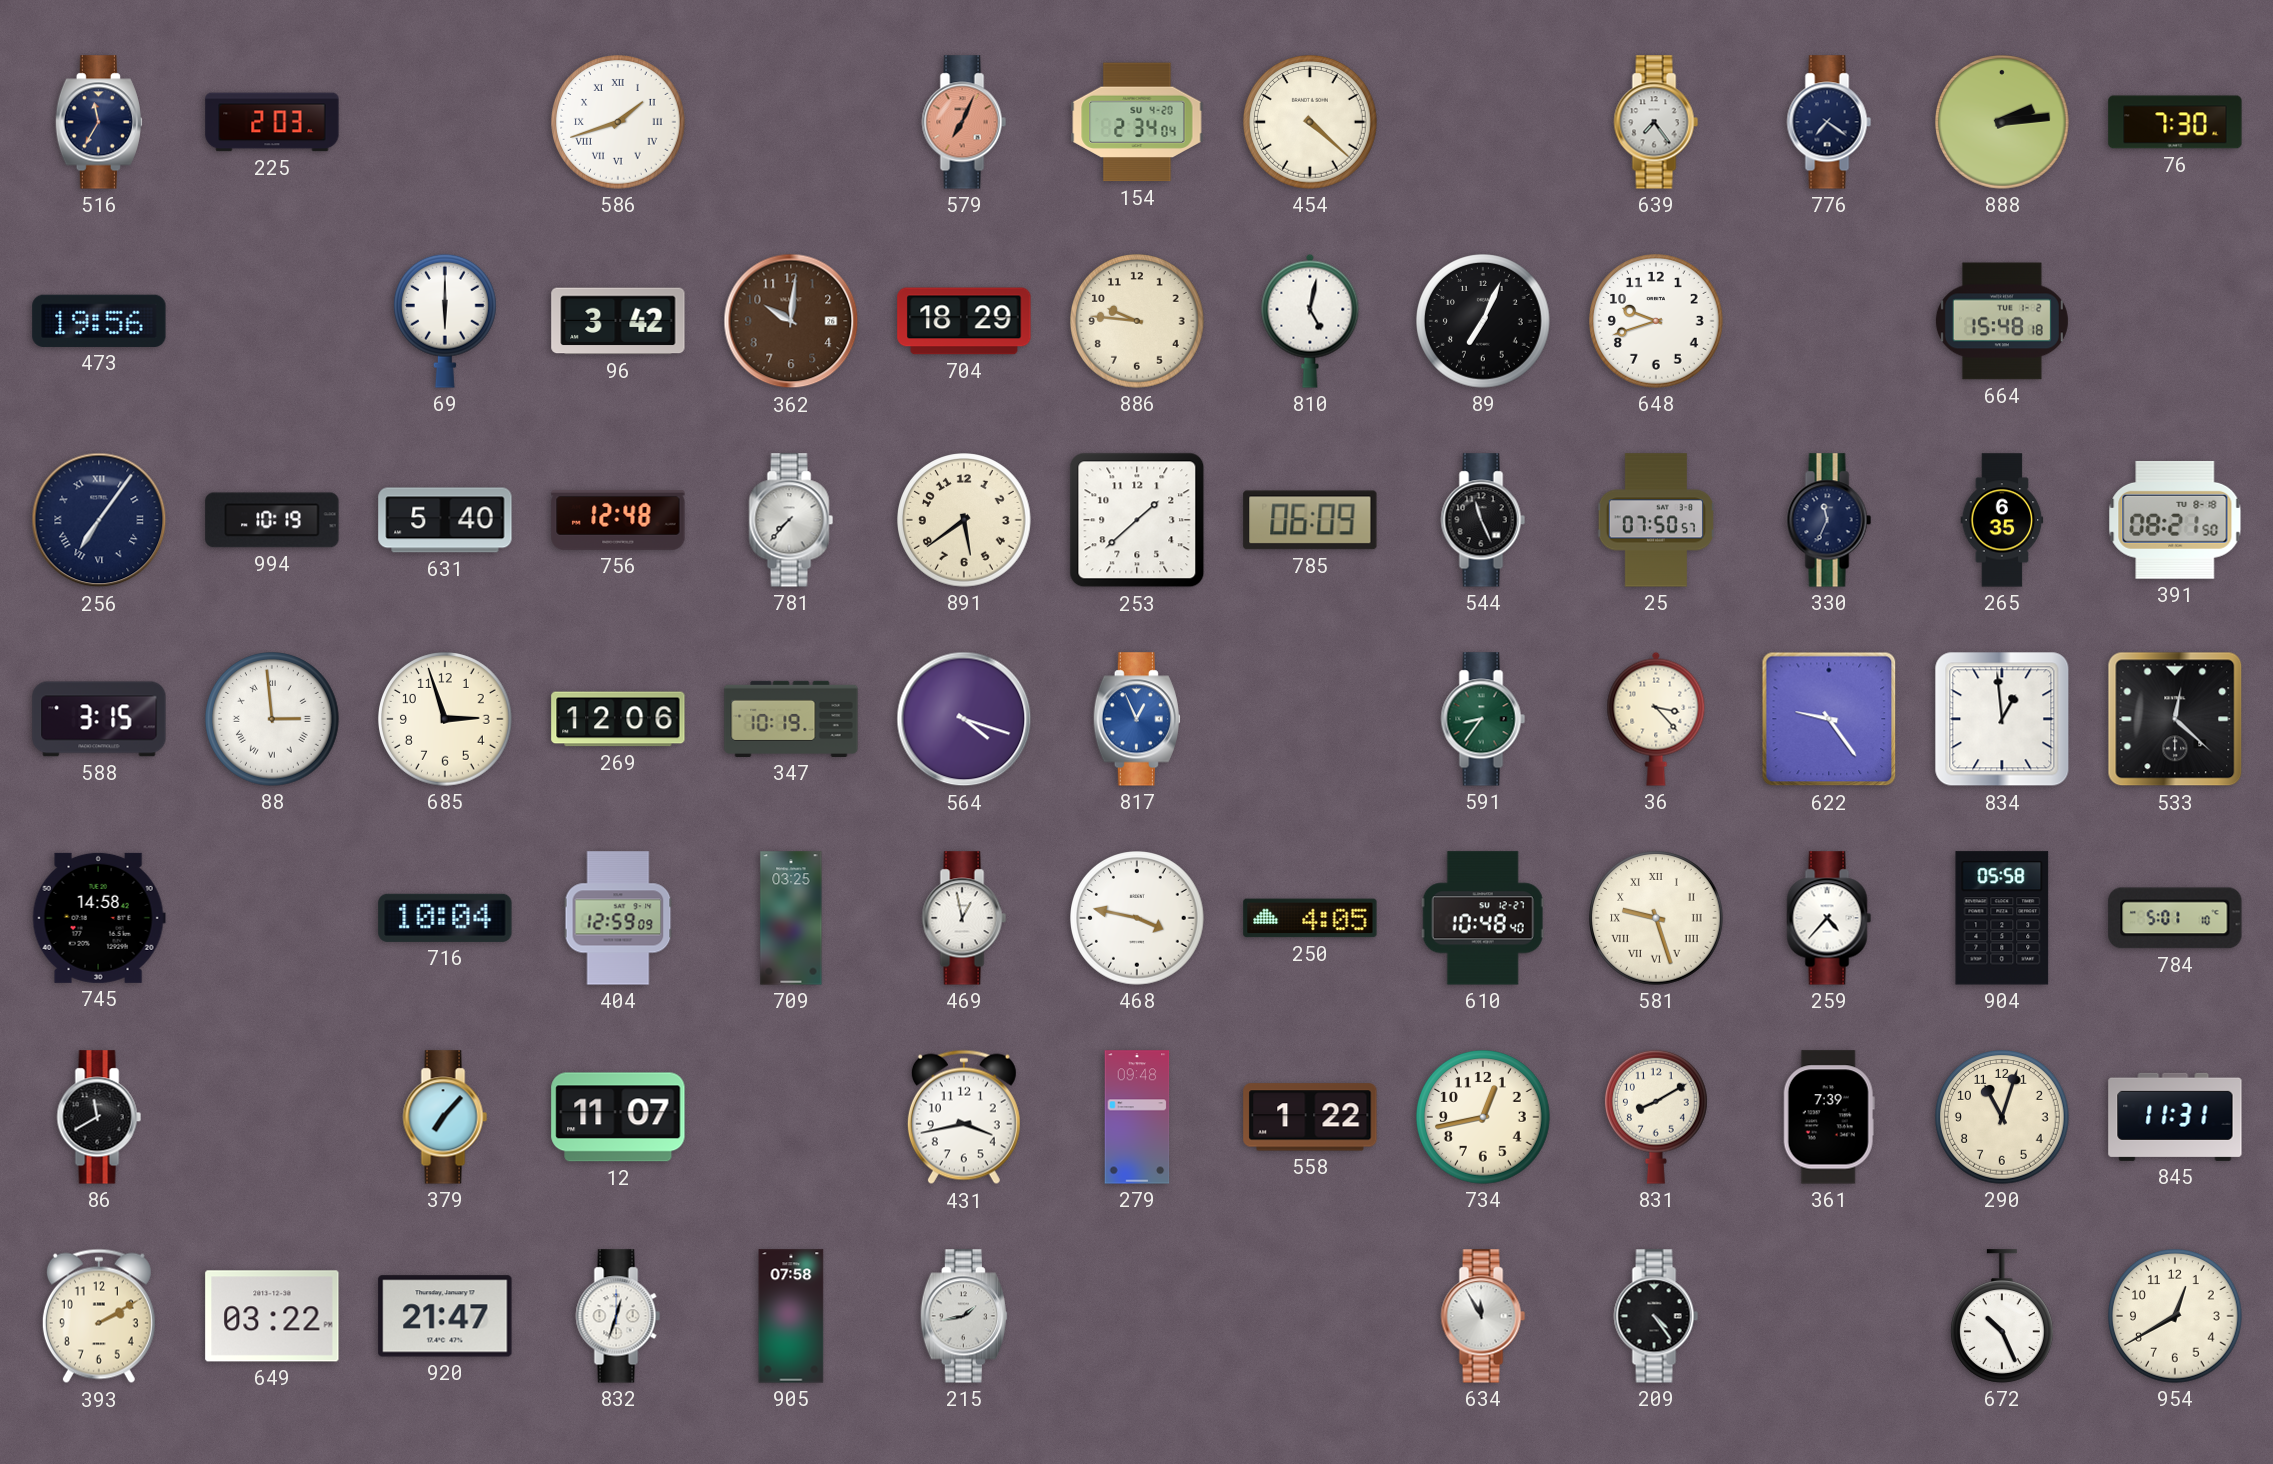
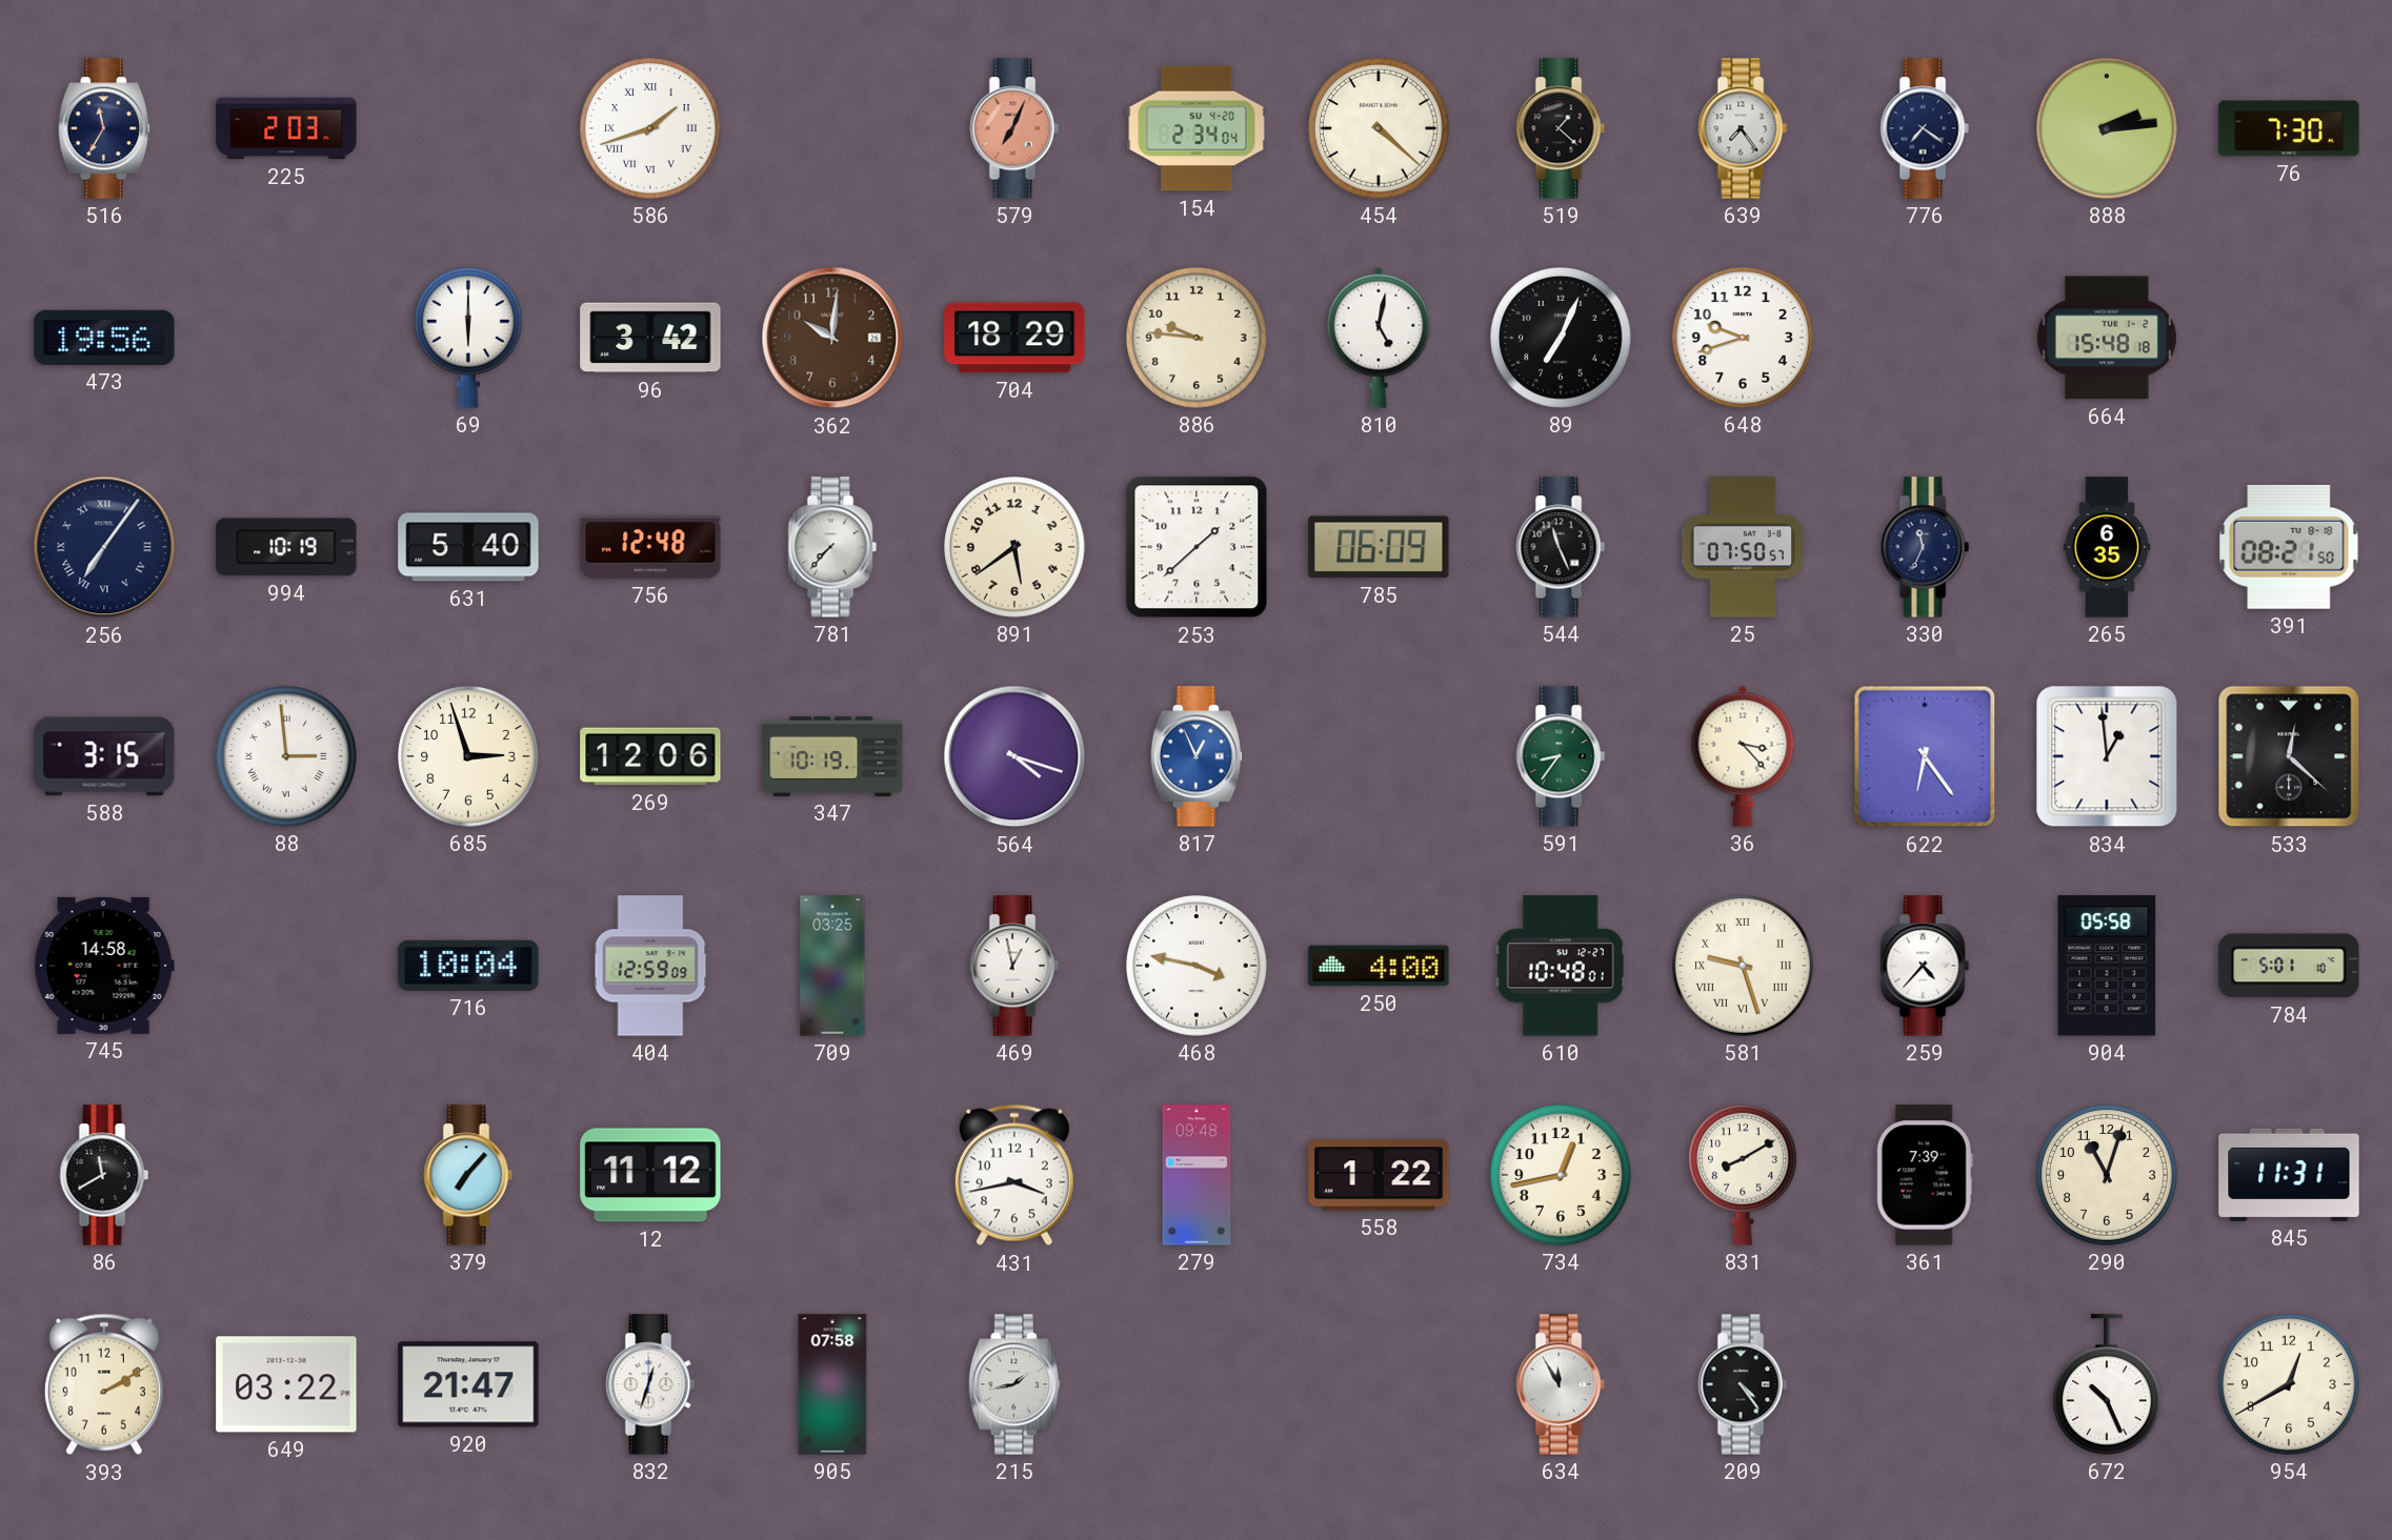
519: none -> 1:22
622: 9:24 -> 6:24
250: 4:05 -> 4:00
610: 10:48:40 -> 10:48:01
12: 11:07 -> 11:12
